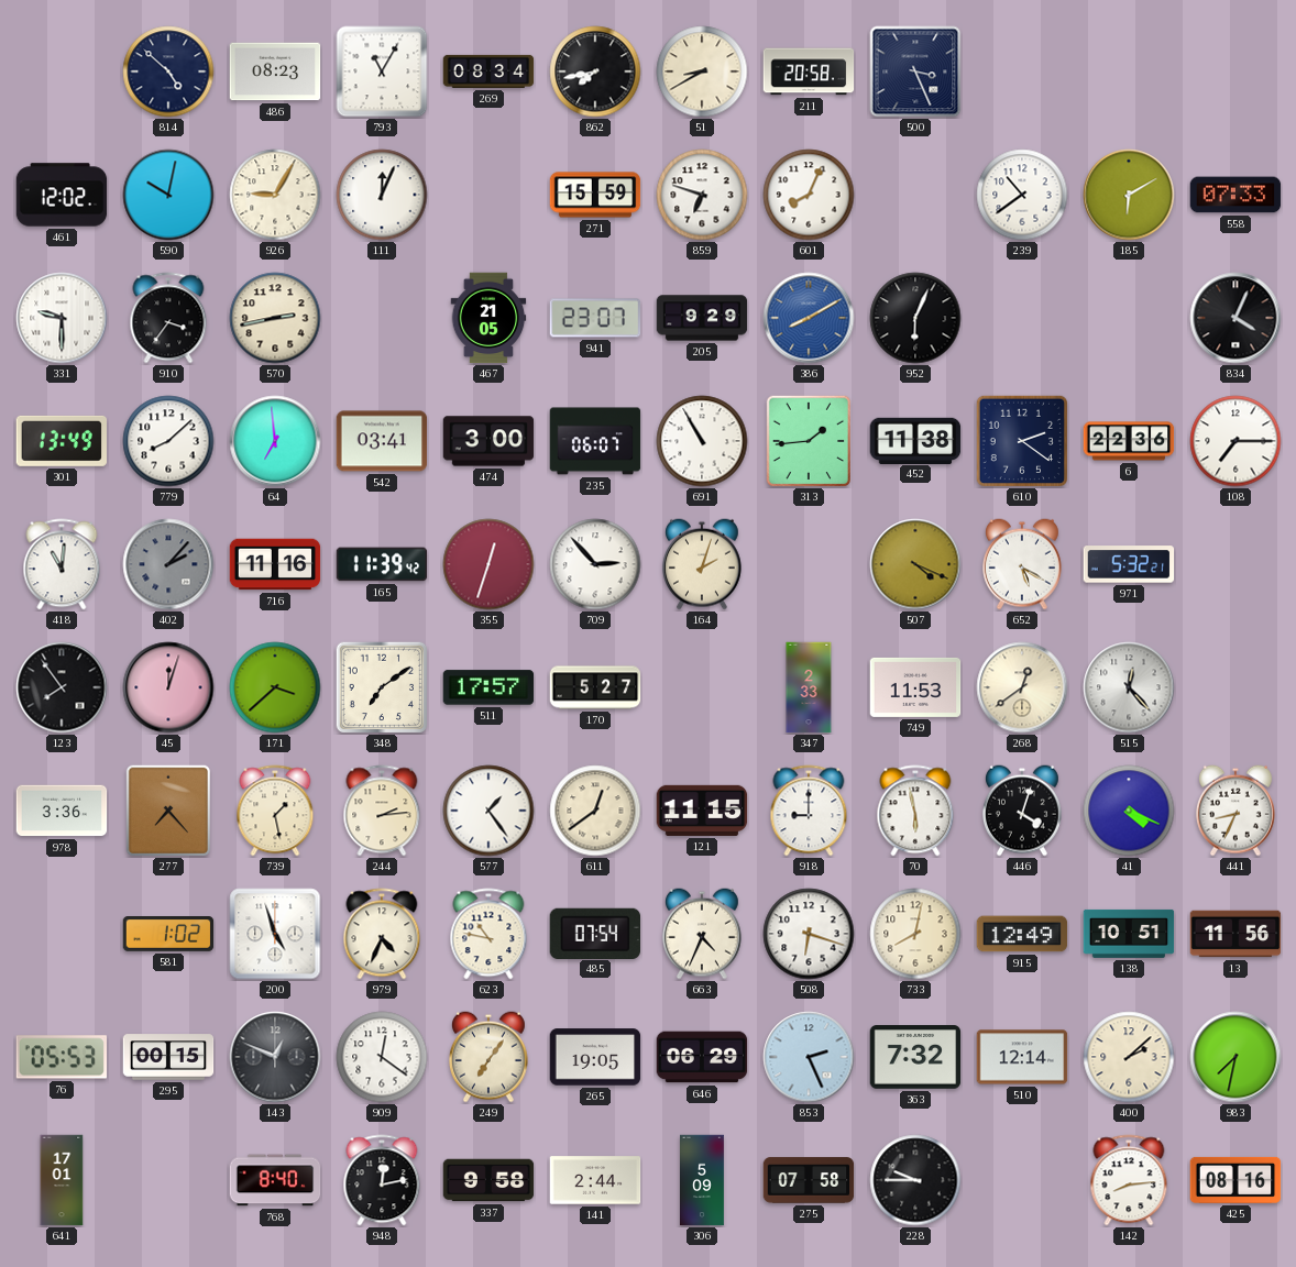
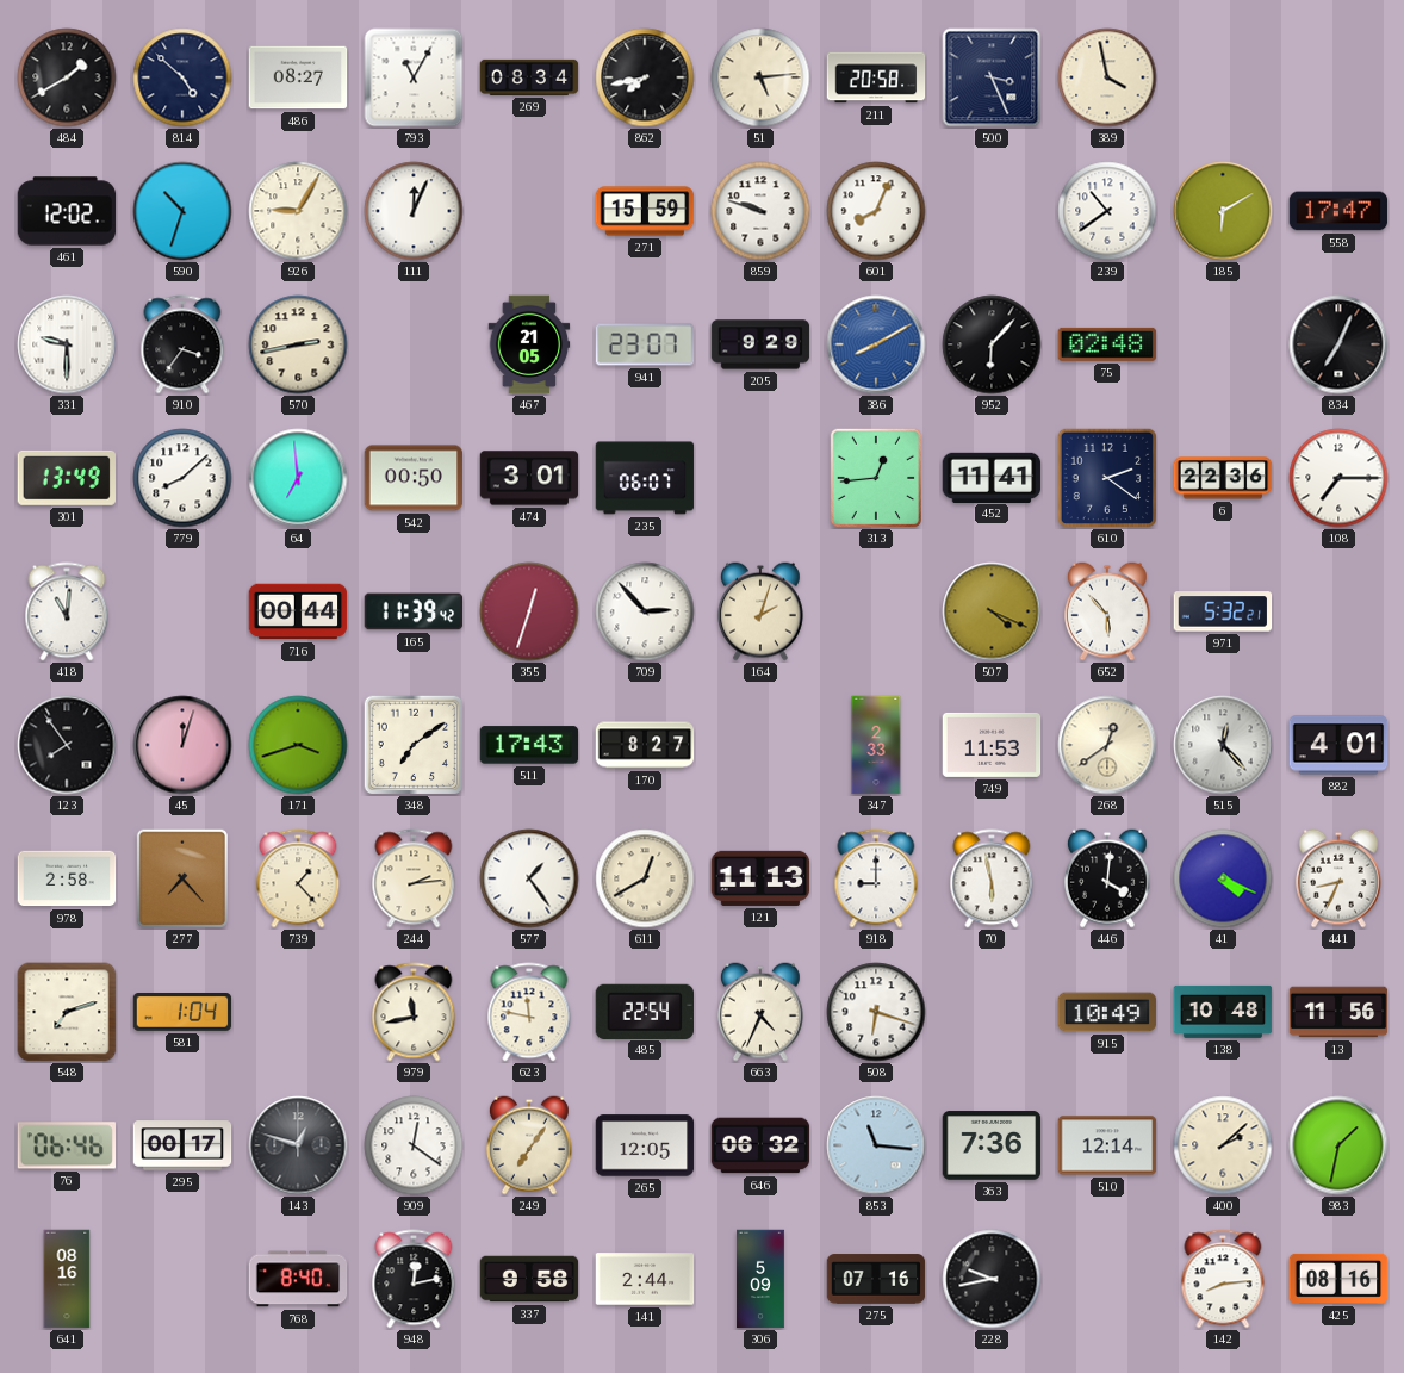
484: none -> 1:40
486: 08:23 -> 08:27
51: 8:40 -> 5:14
389: none -> 3:58
590: 10:02 -> 10:33
859: 6:48 -> 9:48
558: 07:33 -> 17:47
952: 6:04 -> 6:07
75: none -> 02:48
834: 4:04 -> 7:04
542: 03:41 -> 00:50
474: 3:00 -> 3:01
691: 10:55 -> none
313: 1:44 -> 12:44
452: 11:38 -> 11:41
402: 2:07 -> none
716: 11:16 -> 00:44
652: 5:20 -> 5:53
171: 3:38 -> 3:42
511: 17:57 -> 17:43
170: 5:27 -> 8:27
882: none -> 4:01
978: 3:36 -> 2:58
739: 1:28 -> 1:23
611: 12:39 -> 12:40
121: 11:15 -> 11:13
446: 4:03 -> 4:01
548: none -> 7:12
581: 1:02 -> 1:04
200: 4:57 -> none
979: 4:34 -> 11:43
623: 10:47 -> 11:47
485: 07:54 -> 22:54
733: 8:02 -> none
915: 12:49 -> 10:49
138: 10:51 -> 10:48
76: 05:53 -> 06:46
295: 00:15 -> 00:17
143: 12:49 -> 12:48
265: 19:05 -> 12:05
646: 06:29 -> 06:32
853: 2:26 -> 11:16
363: 7:32 -> 7:36
983: 7:32 -> 1:32
641: 17:01 -> 08:16
275: 07:58 -> 07:16
228: 9:45 -> 9:43
